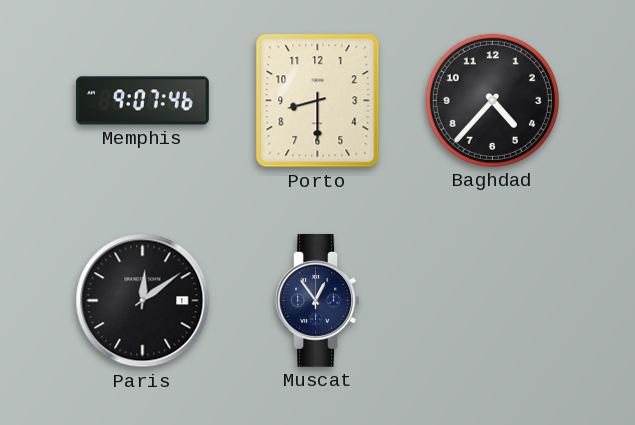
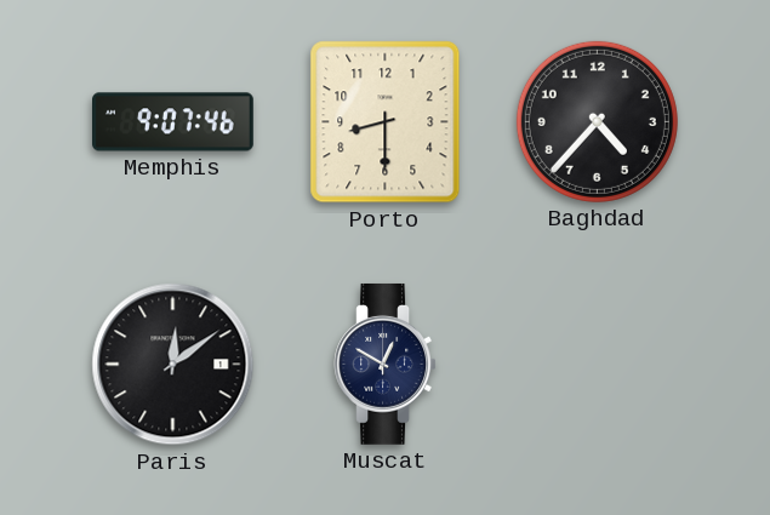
Muscat: 12:54 -> 12:50
